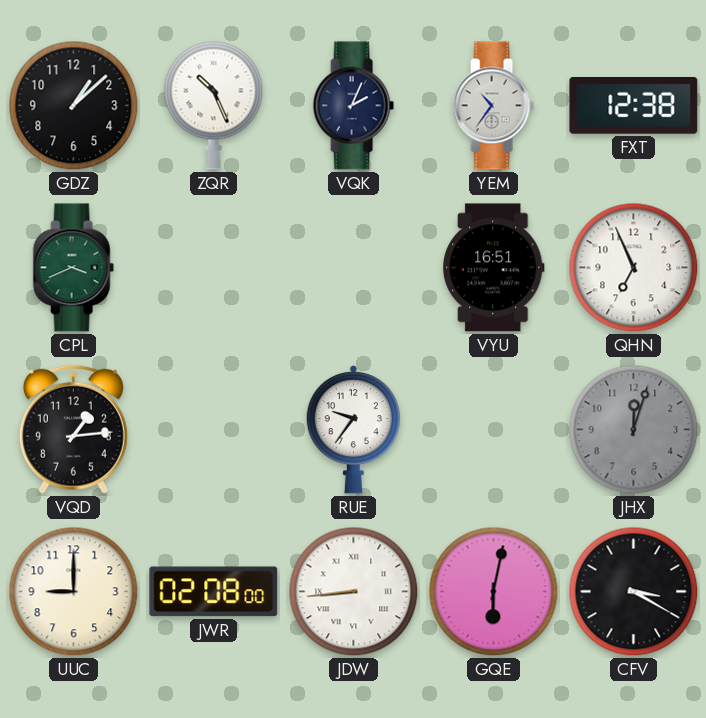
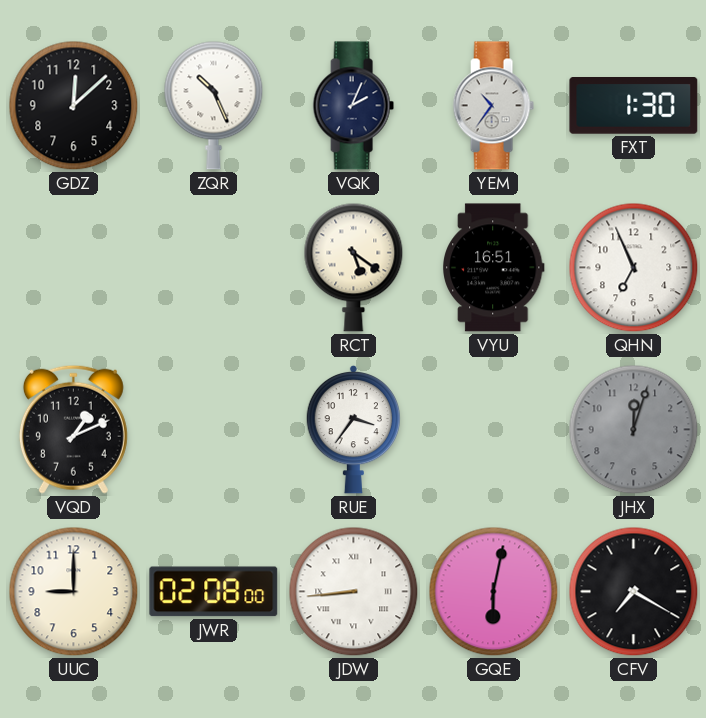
GDZ: 1:08 -> 12:08
FXT: 12:38 -> 1:30
CPL: 3:41 -> none
RCT: none -> 5:21
VQD: 1:14 -> 1:11
RUE: 9:36 -> 3:36
CFV: 3:20 -> 7:20
